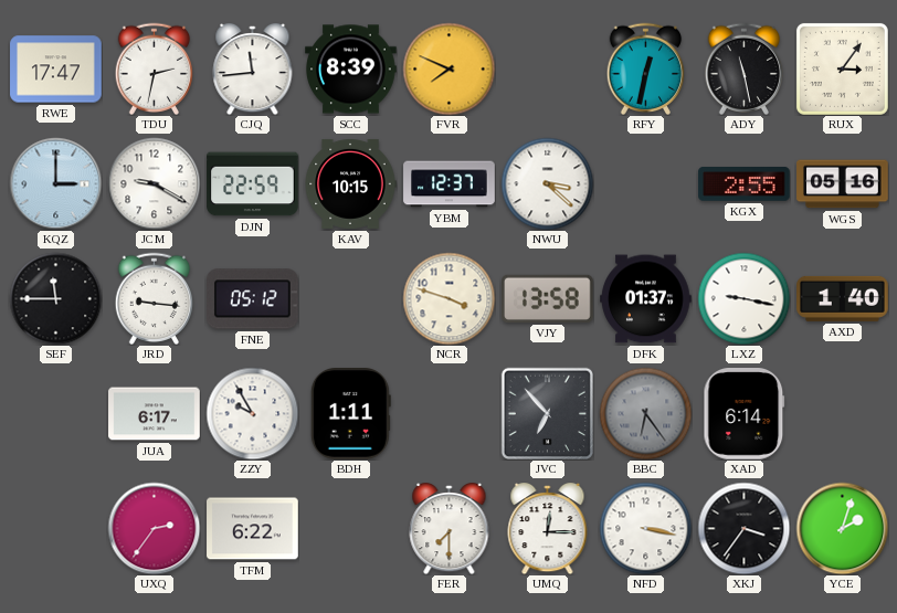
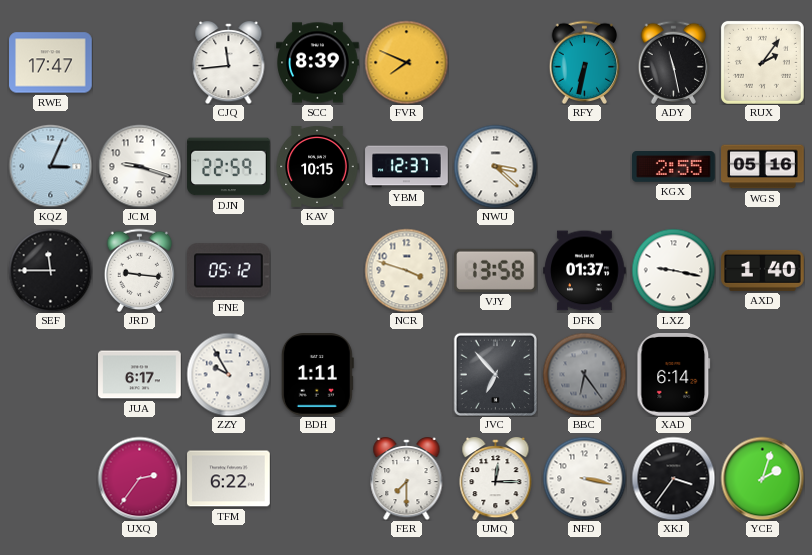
TDU: 2:32 -> none
RFY: 12:32 -> 6:32
RUX: 3:06 -> 2:06
KQZ: 3:00 -> 3:04
JCM: 9:20 -> 9:18
